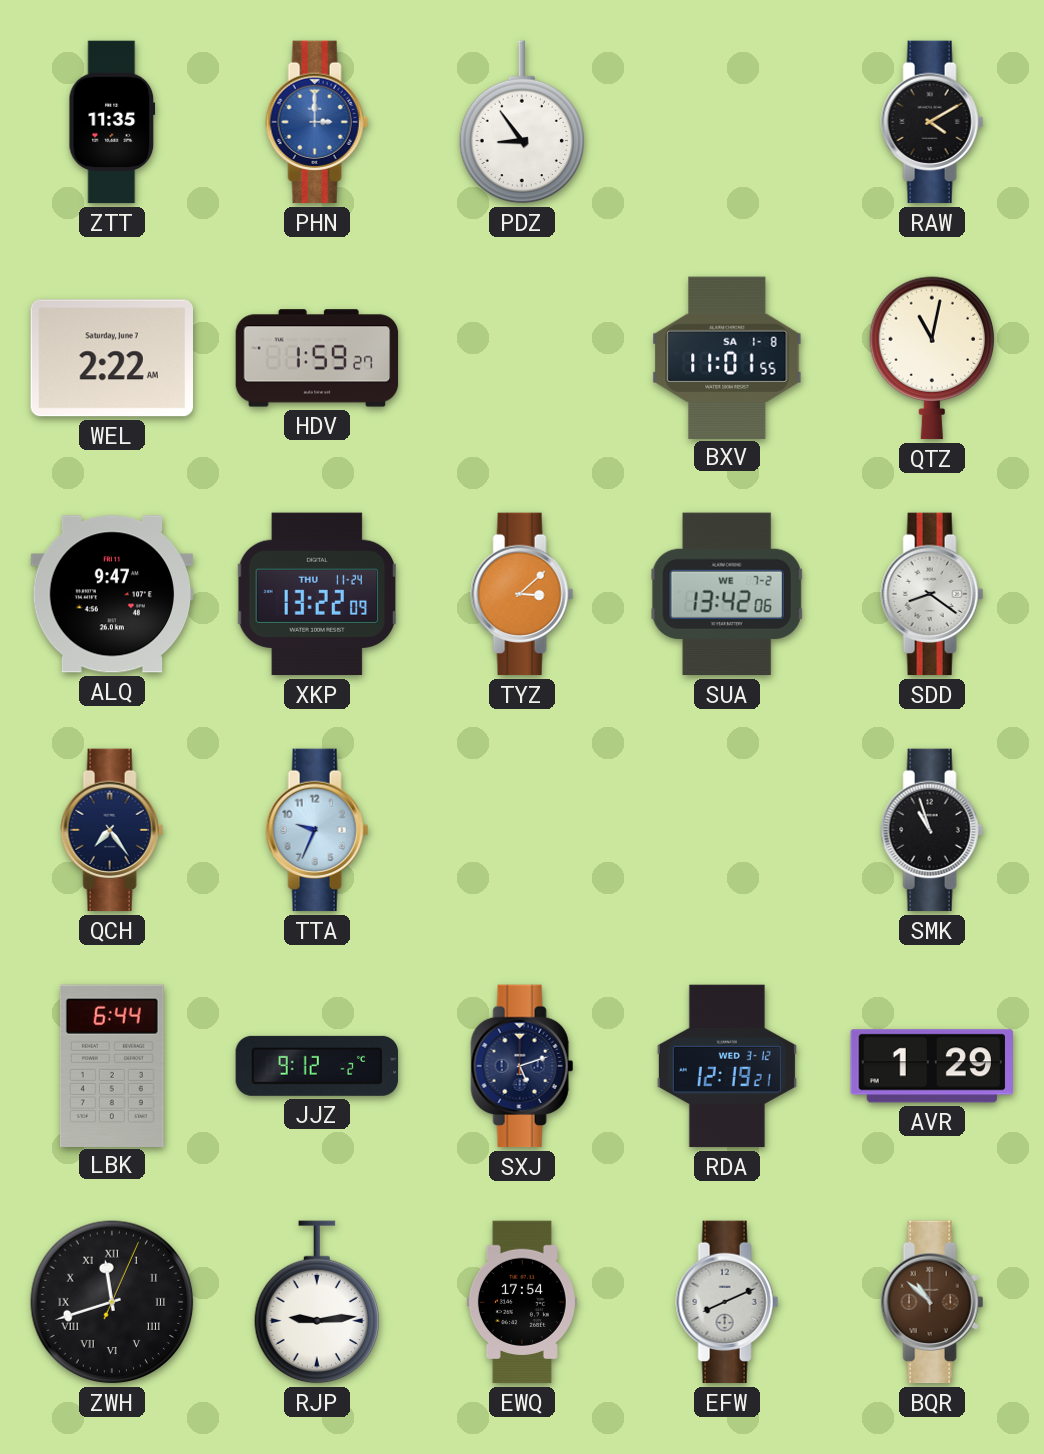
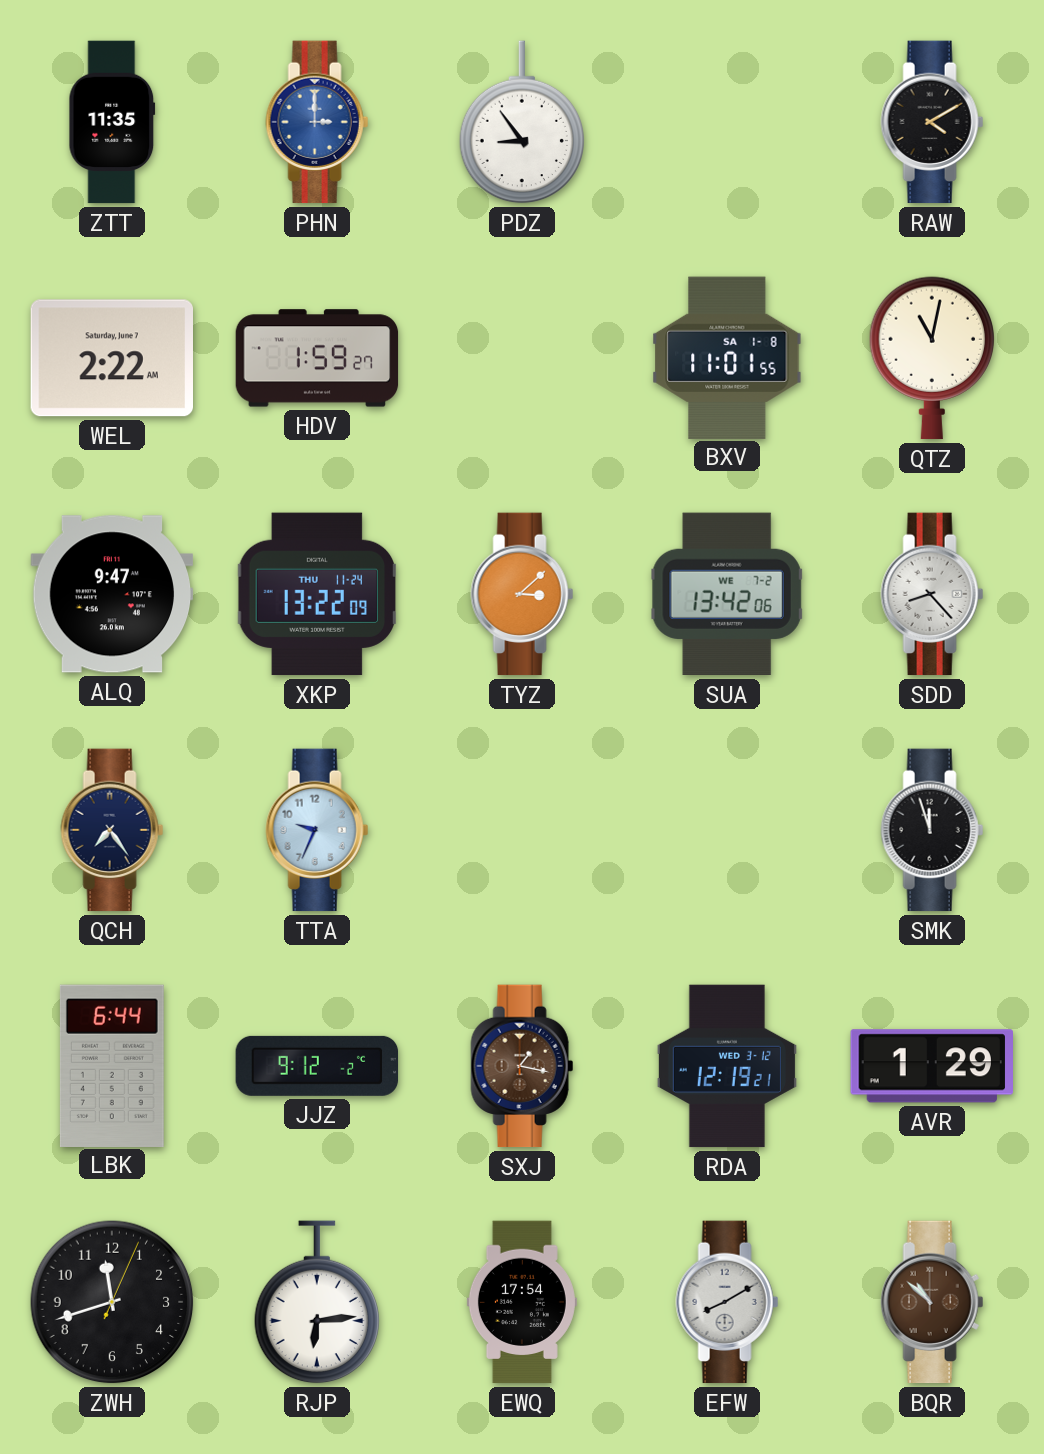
SDD: 8:21 -> 8:23
SMK: 10:57 -> 11:57
SXJ: 5:12 -> 1:17
SXJ dial: navy -> brown
ZWH numerals: Roman -> Arabic
RJP: 9:14 -> 6:14
EFW: 8:11 -> 8:10
